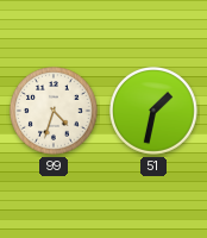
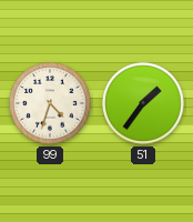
51: 1:32 -> 1:36
